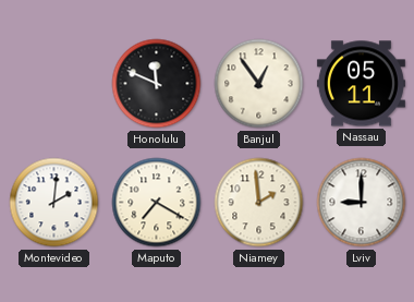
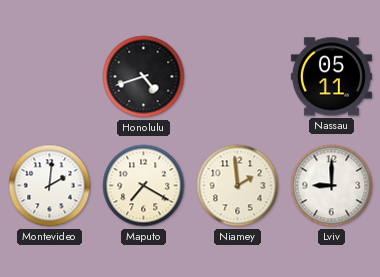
Honolulu: 11:49 -> 4:42
Banjul: 12:54 -> none
